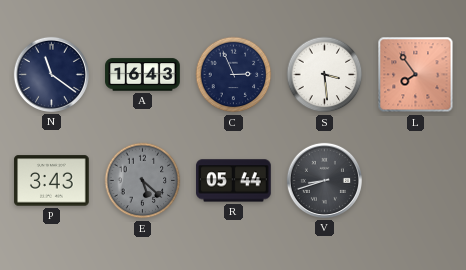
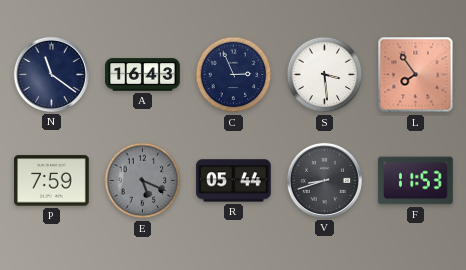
P: 3:43 -> 7:59
E: 5:22 -> 5:19
F: none -> 11:53
